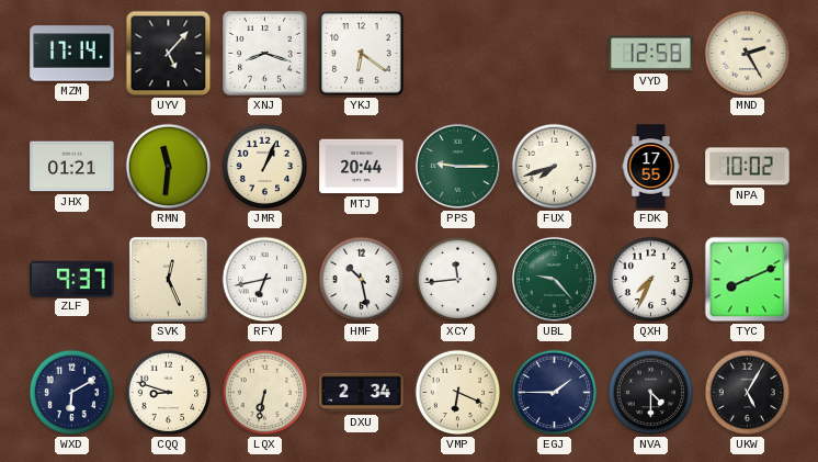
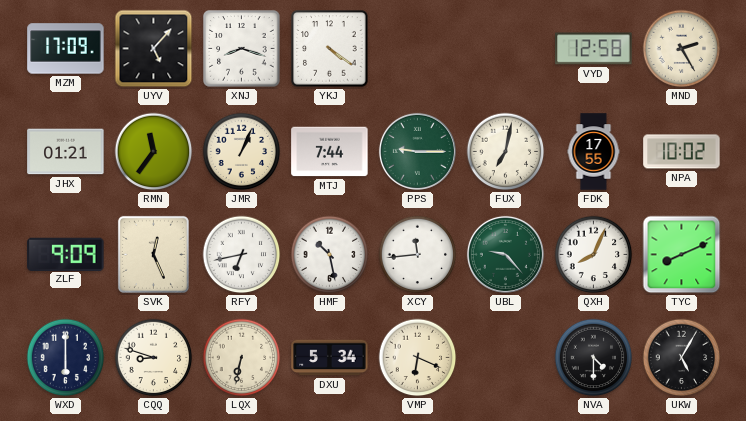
MZM: 17:14 -> 17:09
YKJ: 6:21 -> 4:21
RMN: 11:31 -> 11:36
MTJ: 20:44 -> 7:44
FUX: 7:42 -> 7:02
ZLF: 9:37 -> 9:09
QXH: 7:34 -> 8:04
WXD: 6:10 -> 6:00
DXU: 2:34 -> 5:34
EGJ: 1:45 -> none
